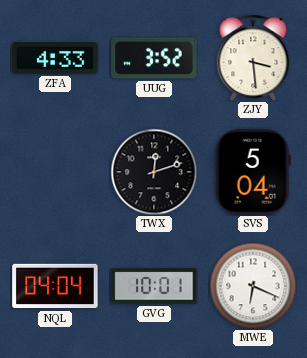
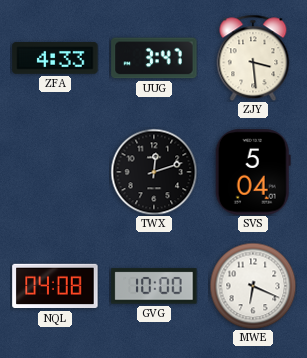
UUG: 3:52 -> 3:47
NQL: 04:04 -> 04:08
GVG: 10:01 -> 10:00
